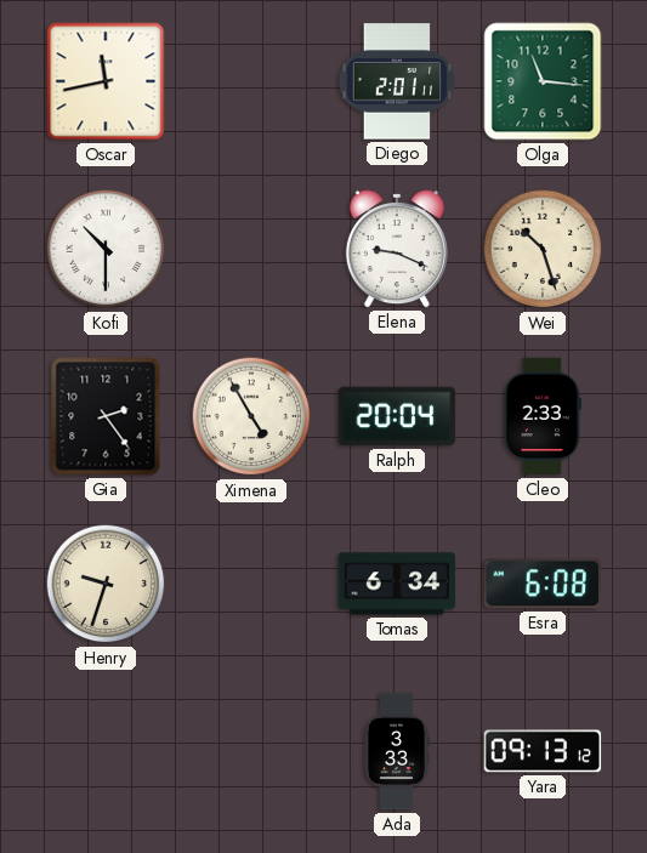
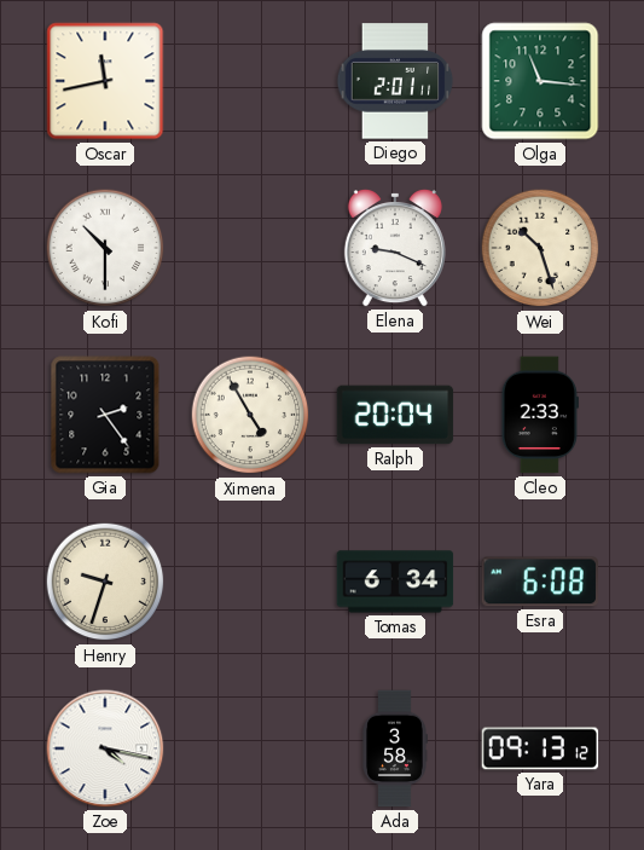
Zoe: none -> 4:17
Ada: 3:33 -> 3:58
